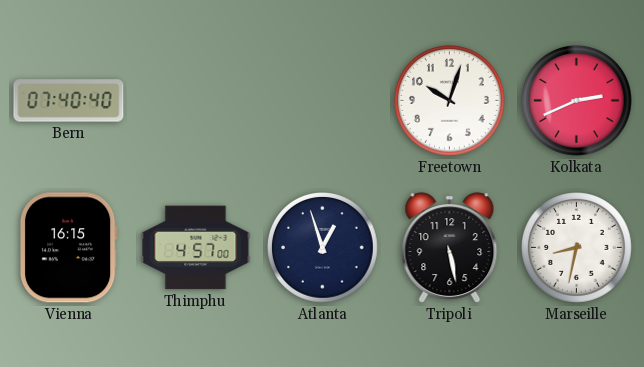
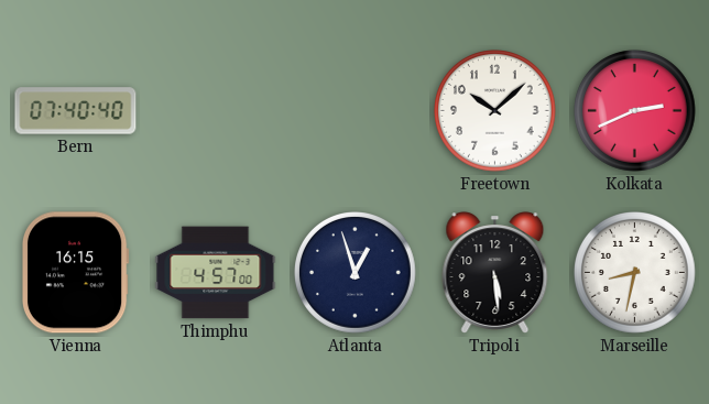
Freetown: 10:03 -> 10:08
Tripoli: 5:28 -> 5:29
